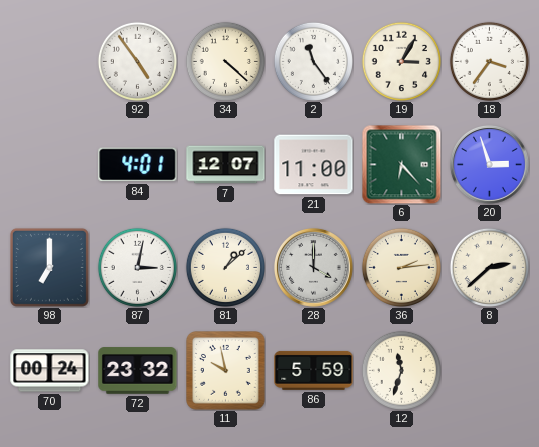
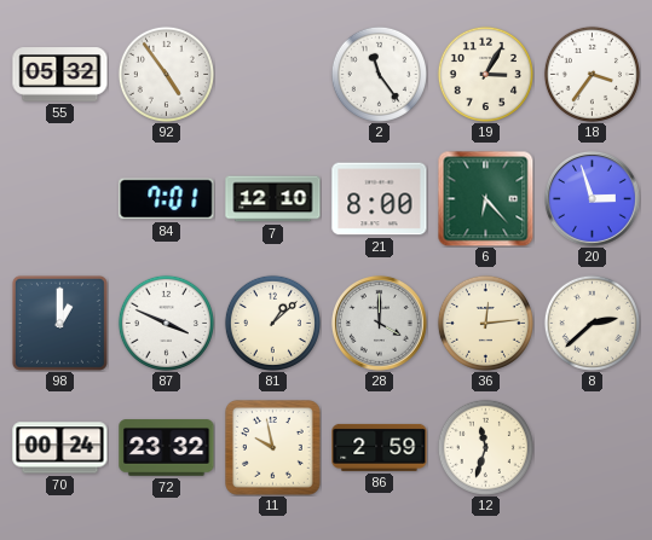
55: none -> 05:32
34: 4:22 -> none
84: 4:01 -> 7:01
7: 12:07 -> 12:10
21: 11:00 -> 8:00
98: 7:00 -> 1:00
87: 3:02 -> 3:49
36: 2:14 -> 12:14
86: 5:59 -> 2:59
